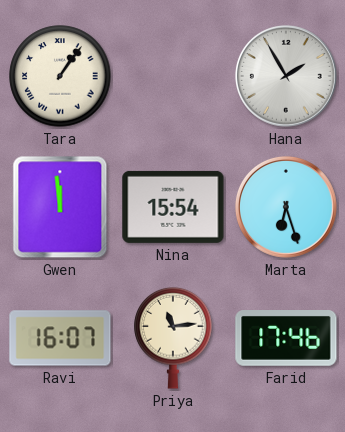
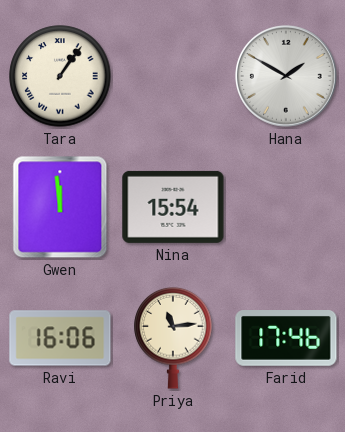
Hana: 1:55 -> 1:50
Marta: 6:27 -> none
Ravi: 16:07 -> 16:06
